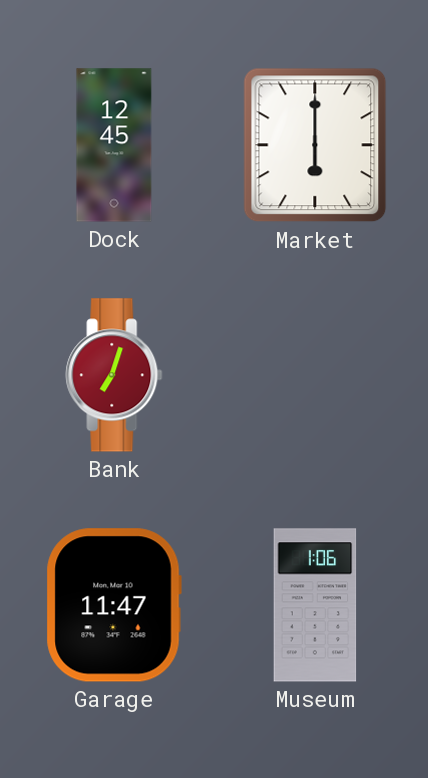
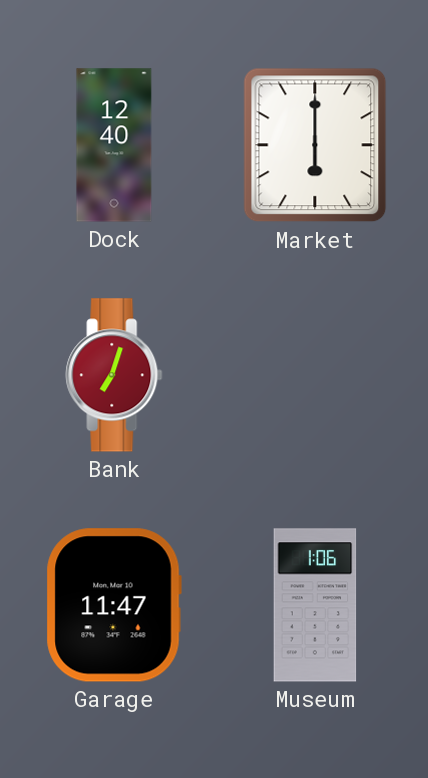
Dock: 12:45 -> 12:40
